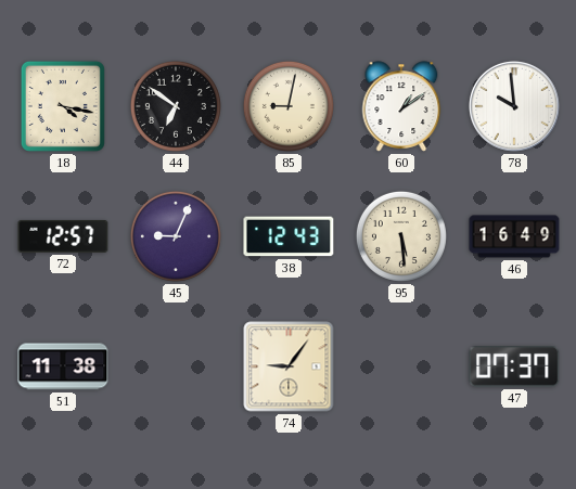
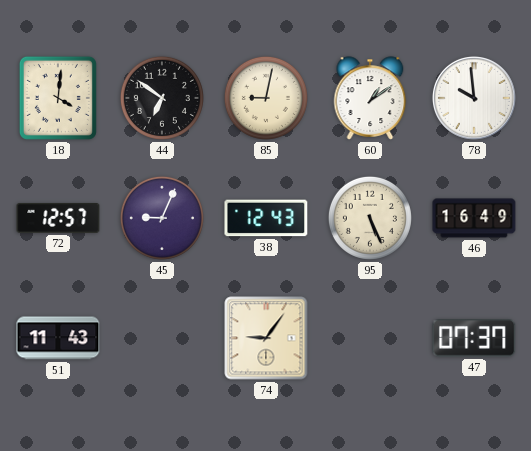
18: 4:17 -> 4:01
95: 5:29 -> 5:26
51: 11:38 -> 11:43
